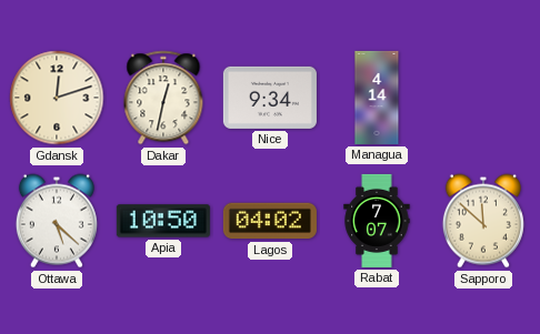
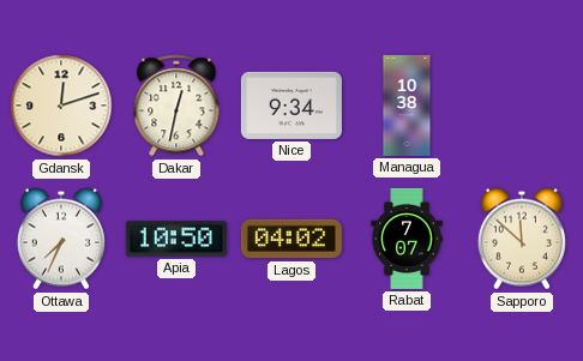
Managua: 4:14 -> 10:38
Ottawa: 5:22 -> 7:34
